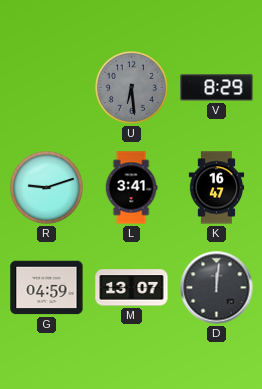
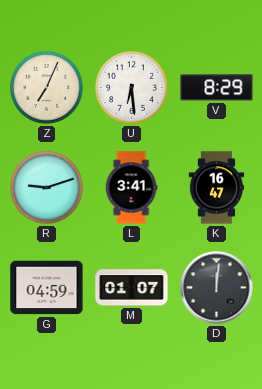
Z: none -> 7:04
U dial: grey -> white
M: 13:07 -> 01:07
